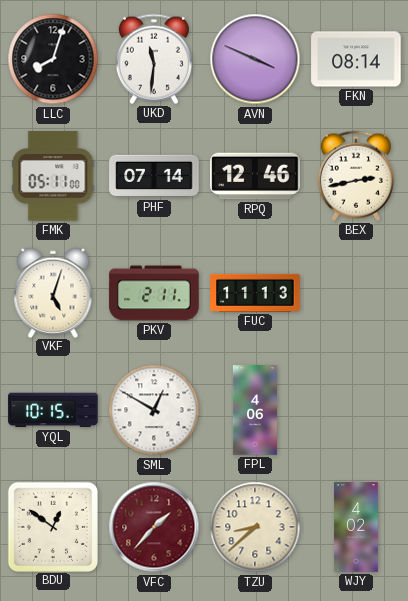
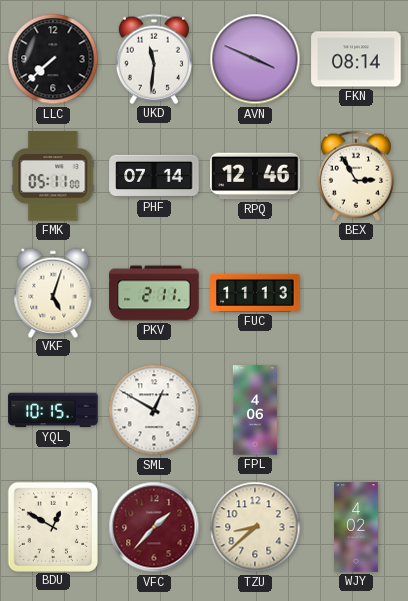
LLC: 8:03 -> 7:38
BEX: 2:43 -> 2:55
BDU: 12:51 -> 12:50
